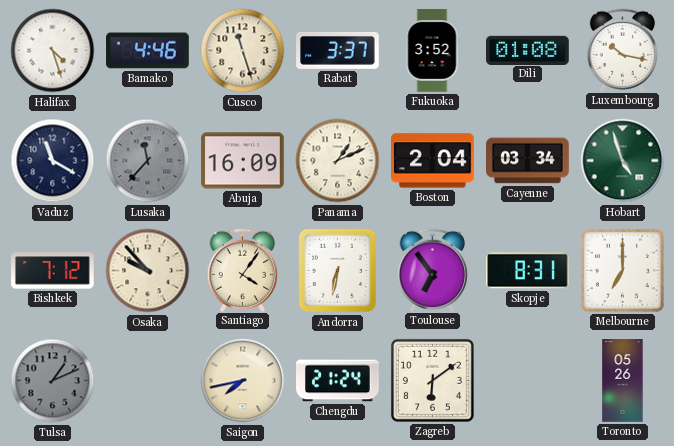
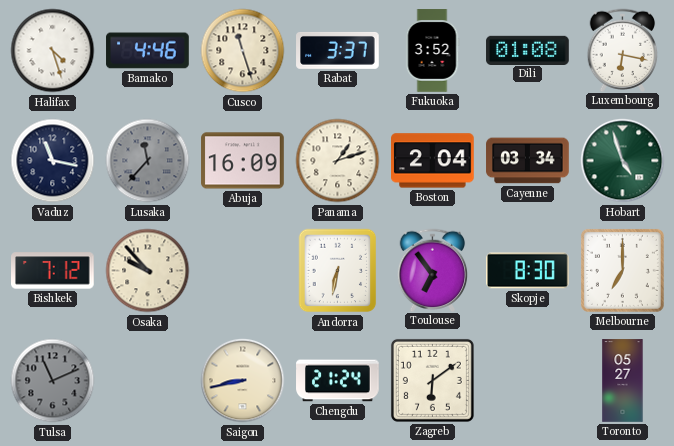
Luxembourg: 10:17 -> 6:17
Vaduz: 11:20 -> 11:17
Panama: 1:11 -> 1:12
Santiago: 4:06 -> none
Skopje: 8:31 -> 8:30
Tulsa: 1:11 -> 11:11
Saigon: 7:43 -> 8:43
Toronto: 05:26 -> 05:27
